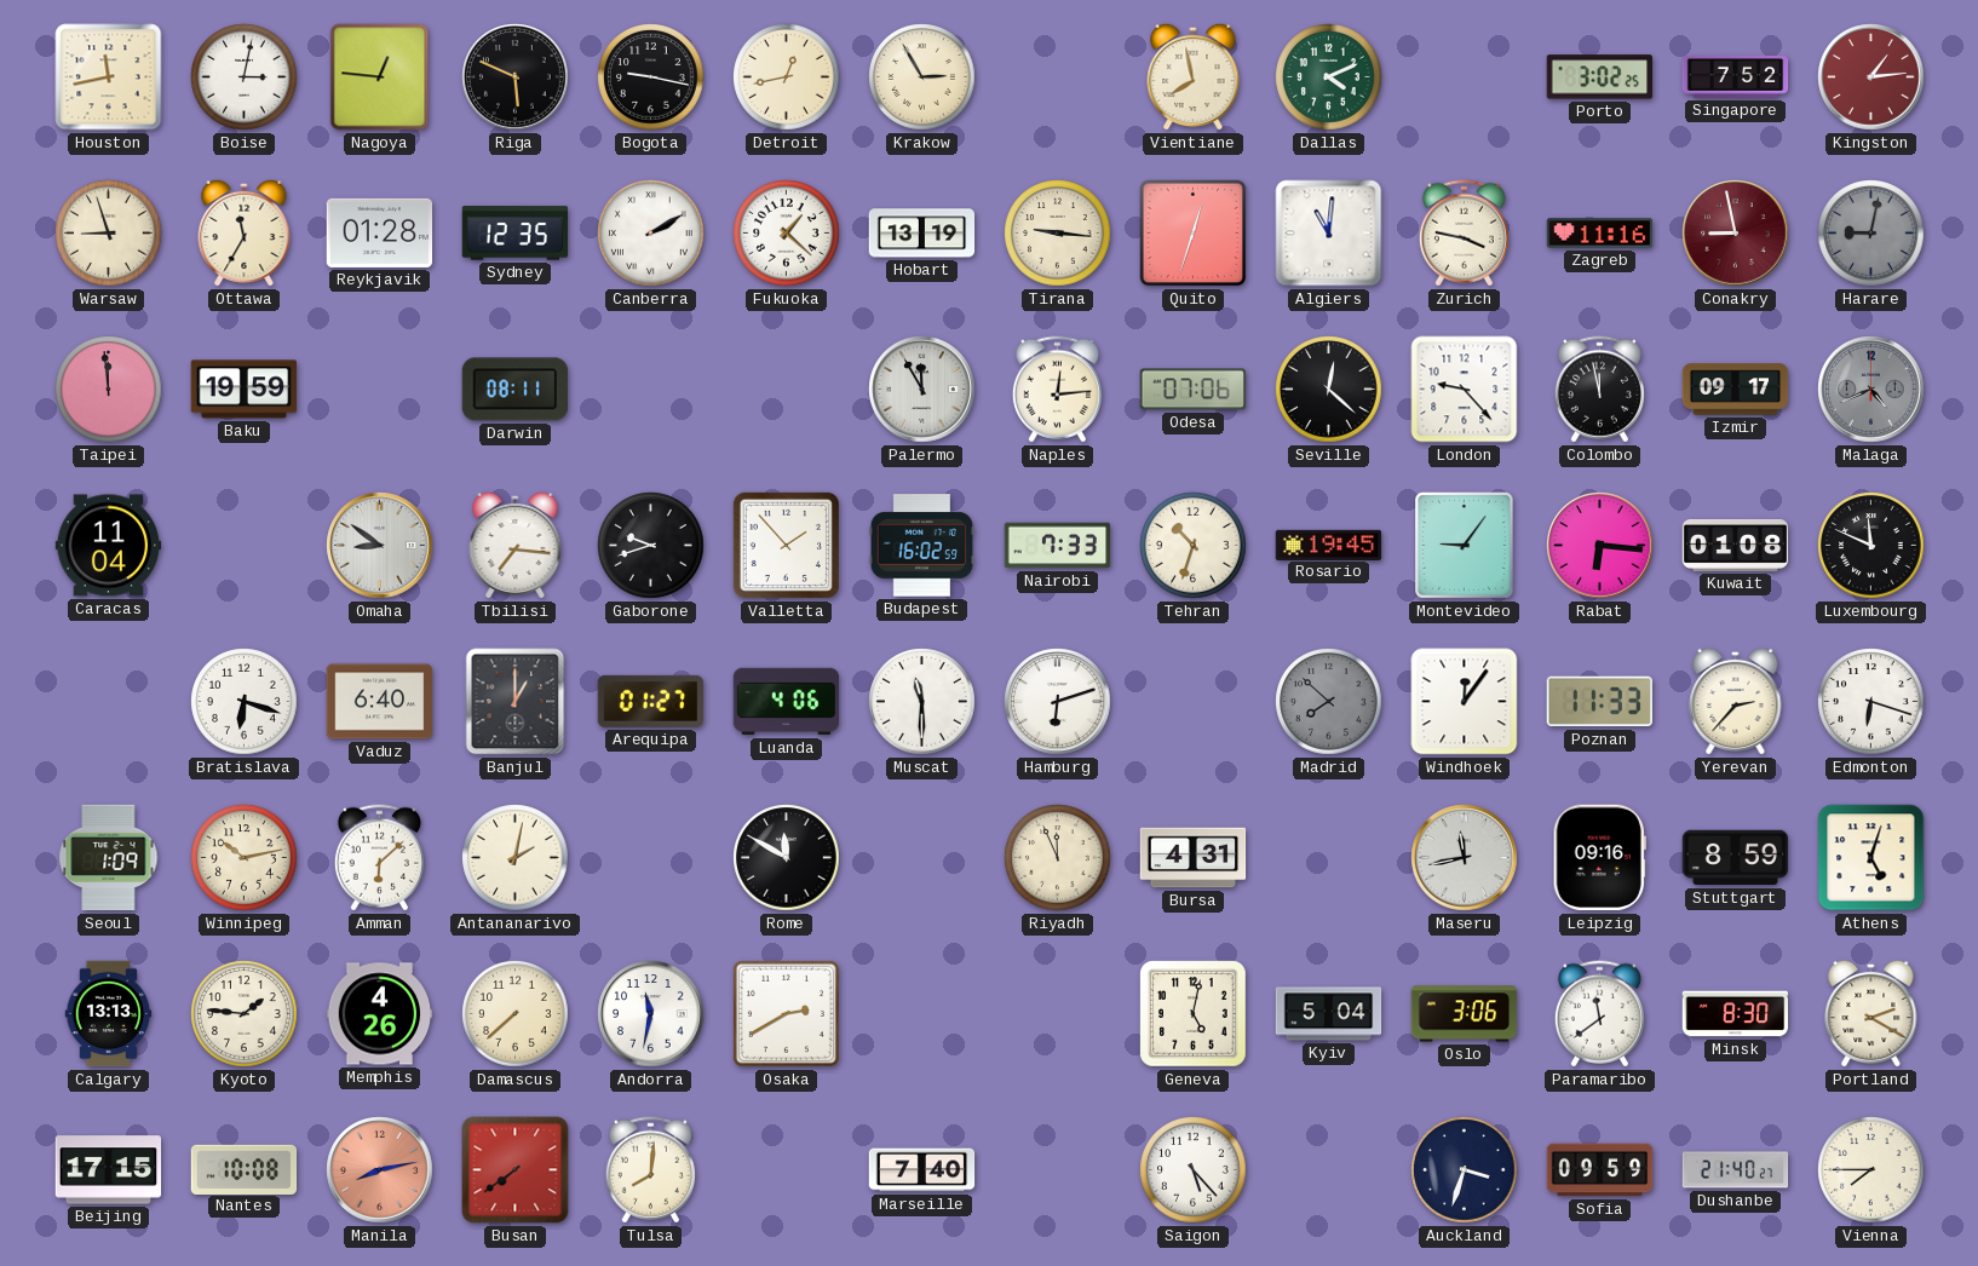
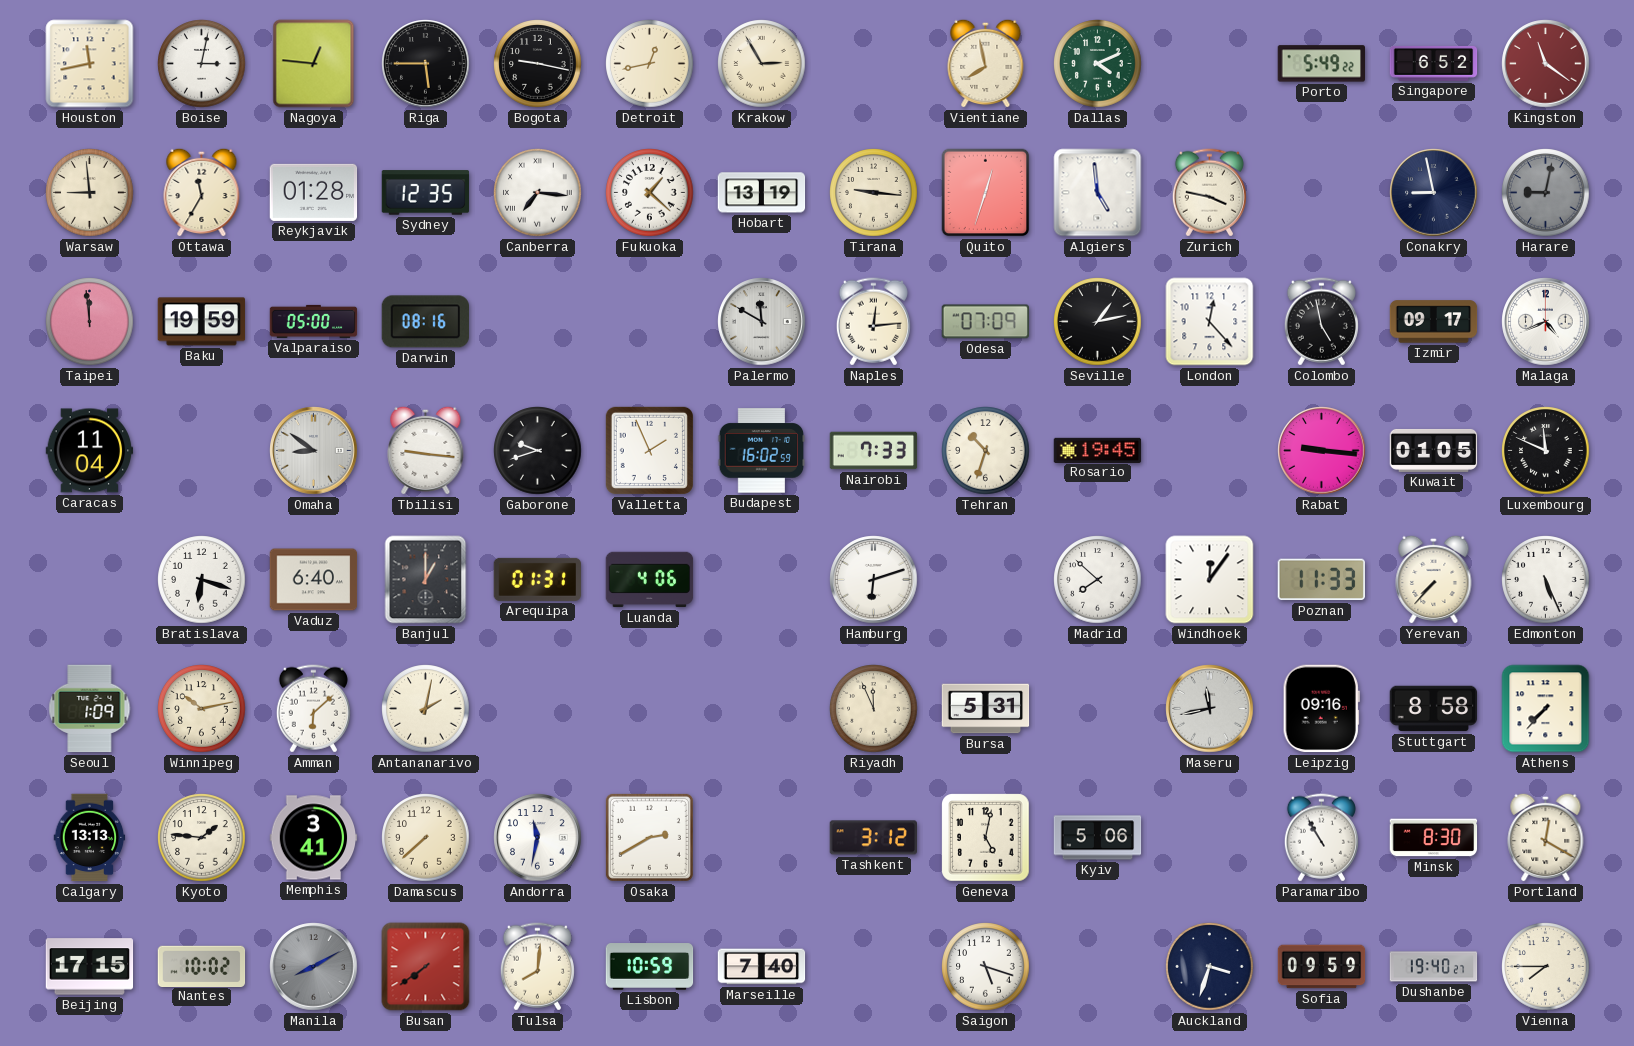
Riga: 5:49 -> 5:45
Porto: 3:02 -> 5:49
Singapore: 7:52 -> 6:52
Kingston: 1:14 -> 11:21
Warsaw: 8:57 -> 8:59
Canberra: 2:10 -> 7:16
Algiers: 11:01 -> 4:59
Zagreb: 11:16 -> none
Conakry dial: burgundy -> navy
Valparaiso: none -> 05:00
Darwin: 08:11 -> 08:16
Palermo: 11:55 -> 11:50
Odesa: 07:06 -> 07:09
Seville: 12:22 -> 1:13
London: 9:23 -> 12:23
Colombo: 11:58 -> 4:58
Malaga dial: grey -> white
Tbilisi: 7:16 -> 9:16
Valletta: 1:53 -> 1:56
Montevideo: 9:06 -> none
Rabat: 6:16 -> 9:16
Kuwait: 01:08 -> 01:05
Arequipa: 01:27 -> 01:31
Muscat: 11:30 -> none
Madrid dial: grey -> white
Yerevan: 2:37 -> 7:37
Edmonton: 6:18 -> 5:26
Rome: 11:50 -> none
Bursa: 4:31 -> 5:31
Stuttgart: 8:59 -> 8:58
Athens: 5:03 -> 7:37
Memphis: 4:26 -> 3:41
Tashkent: none -> 3:12
Kyiv: 5:04 -> 5:06
Oslo: 3:06 -> none
Paramaribo: 11:39 -> 10:55
Portland: 2:20 -> 12:20
Nantes: 10:08 -> 10:02
Manila: 8:13 -> 8:10
Manila dial: salmon -> grey
Lisbon: none -> 10:59
Saigon: 5:23 -> 5:18
Dushanbe: 21:40 -> 19:40
